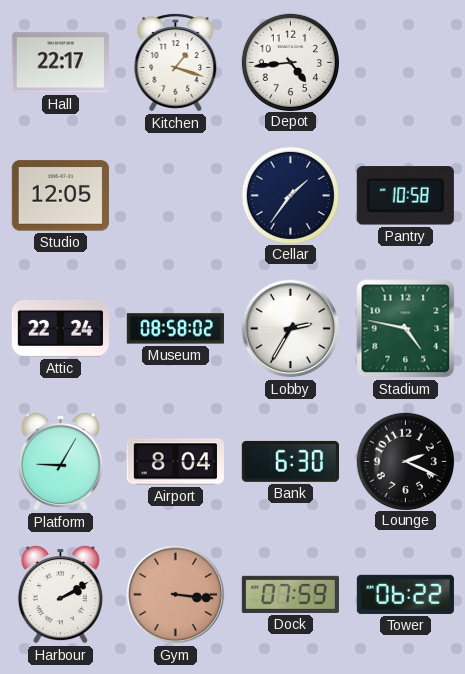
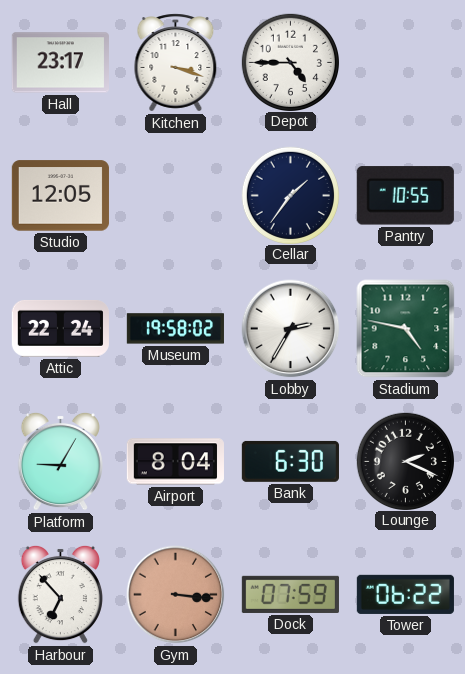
Hall: 22:17 -> 23:17
Kitchen: 1:18 -> 3:18
Depot: 4:44 -> 4:45
Pantry: 10:58 -> 10:55
Museum: 08:58 -> 19:58
Harbour: 2:10 -> 6:53
